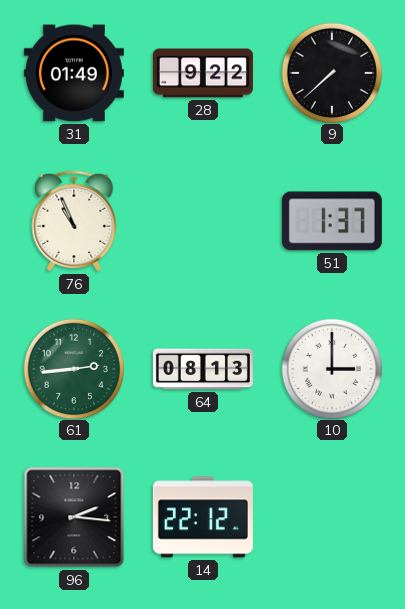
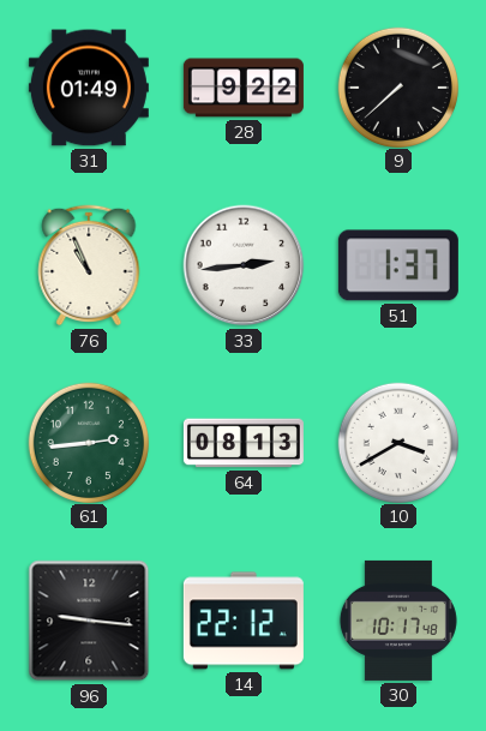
33: none -> 2:44
10: 3:00 -> 3:40
96: 2:16 -> 9:16
30: none -> 10:17
